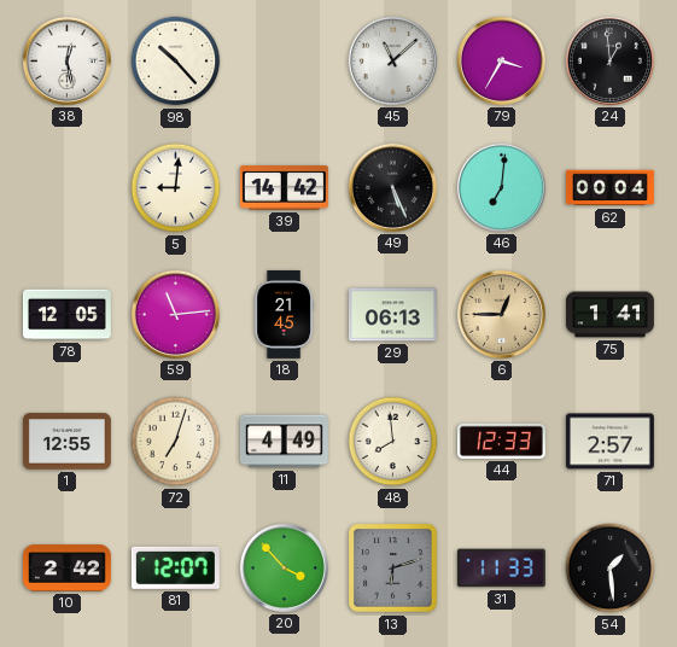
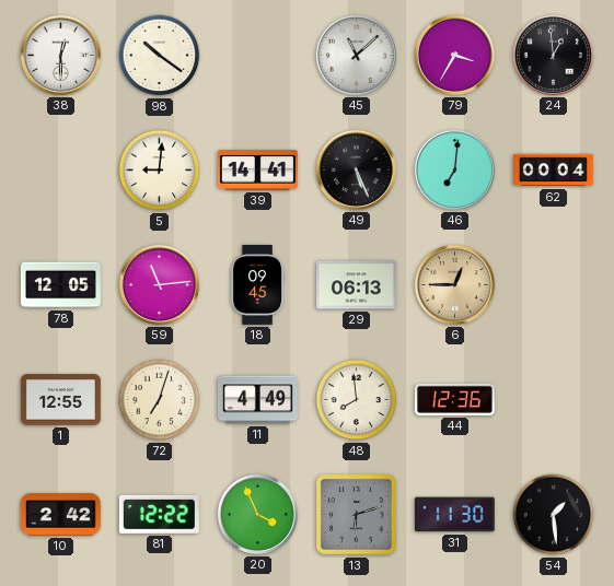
38: 12:28 -> 12:30
98: 10:23 -> 10:21
39: 14:42 -> 14:41
18: 21:45 -> 09:45
75: 1:41 -> none
44: 12:33 -> 12:36
71: 2:57 -> none
81: 12:07 -> 12:22
20: 3:53 -> 3:56
31: 11:33 -> 11:30
